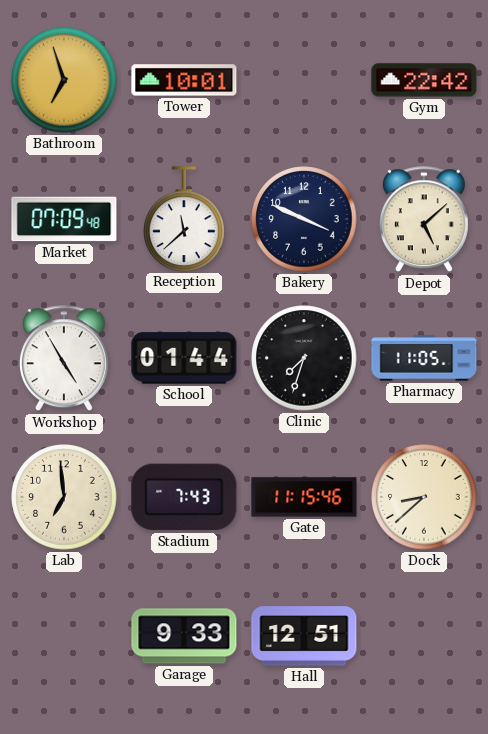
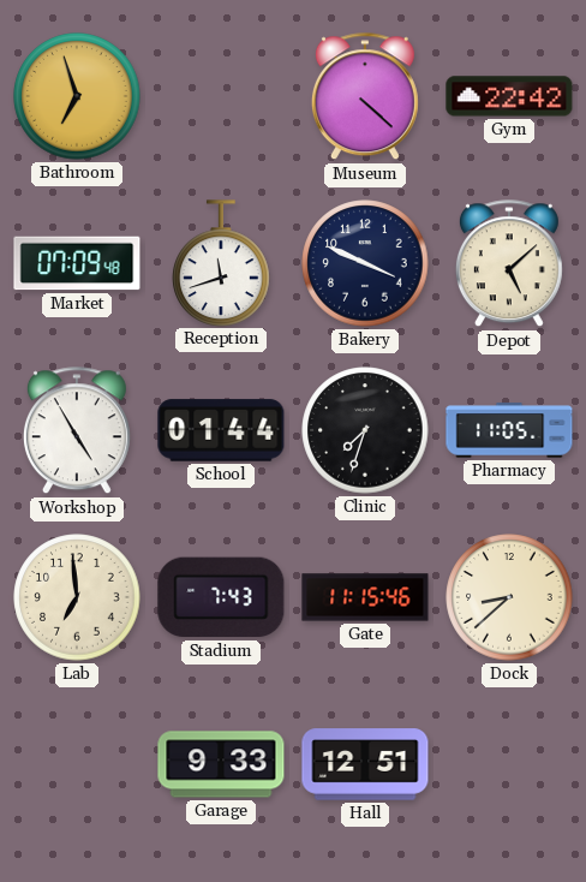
Tower: 10:01 -> none
Museum: none -> 4:22
Reception: 11:38 -> 11:42
